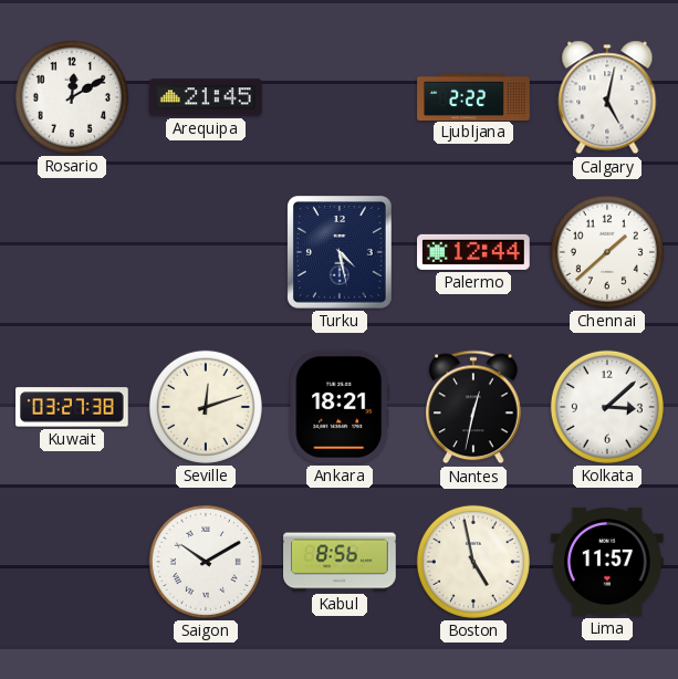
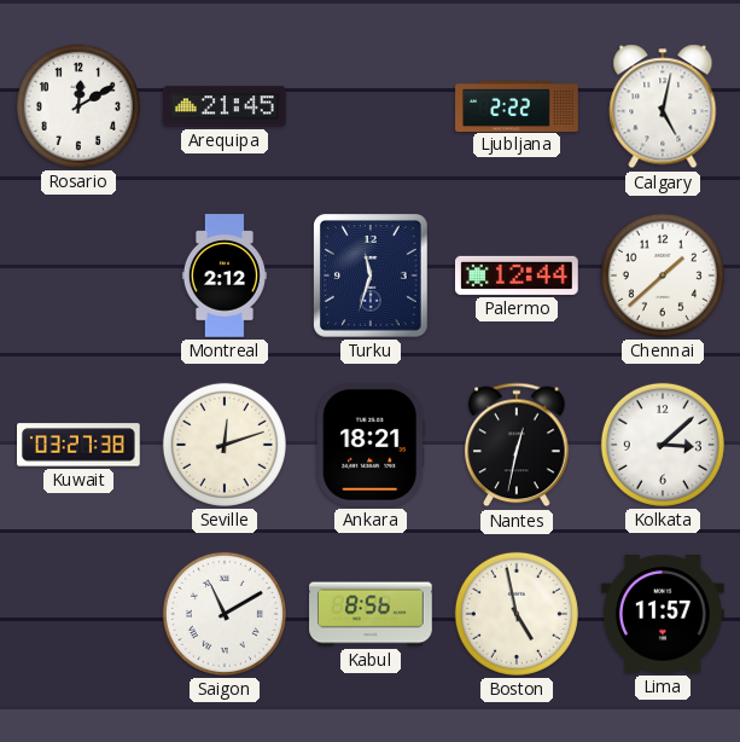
Montreal: none -> 2:12
Turku: 4:28 -> 11:33
Saigon: 10:10 -> 11:10
